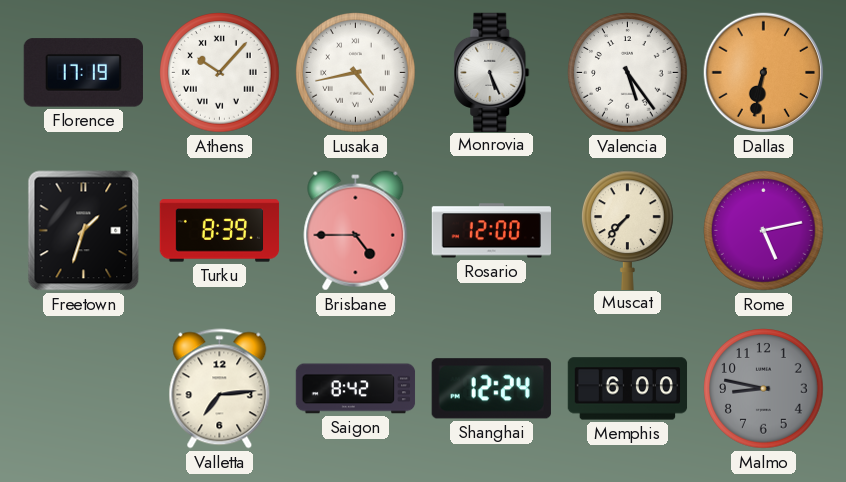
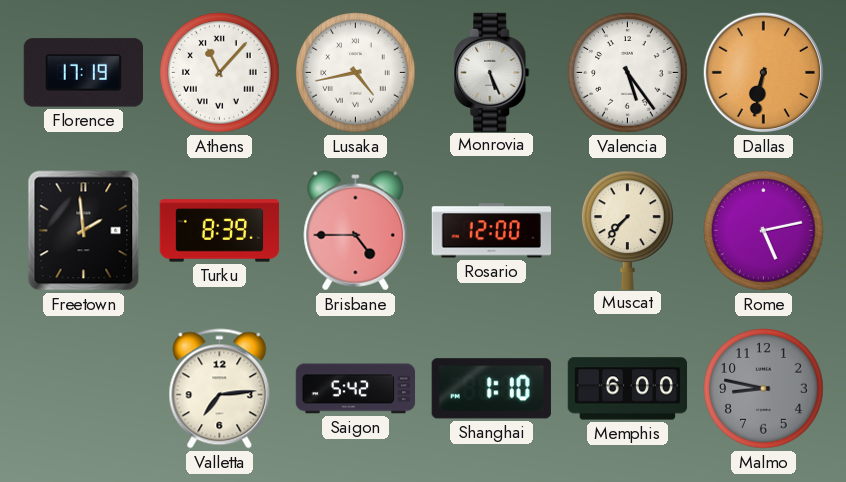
Athens: 10:07 -> 11:07
Freetown: 1:33 -> 1:59
Saigon: 8:42 -> 5:42
Shanghai: 12:24 -> 1:10
